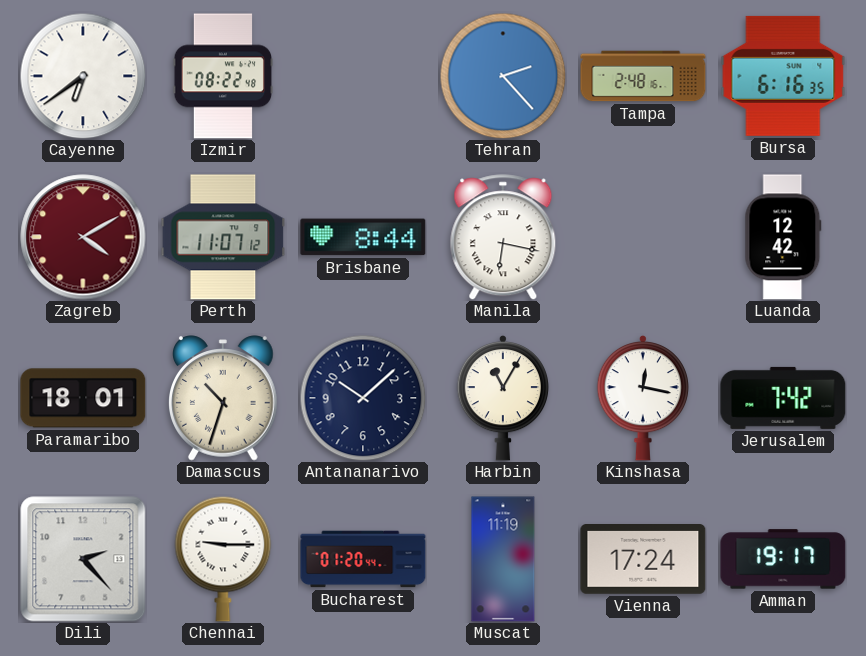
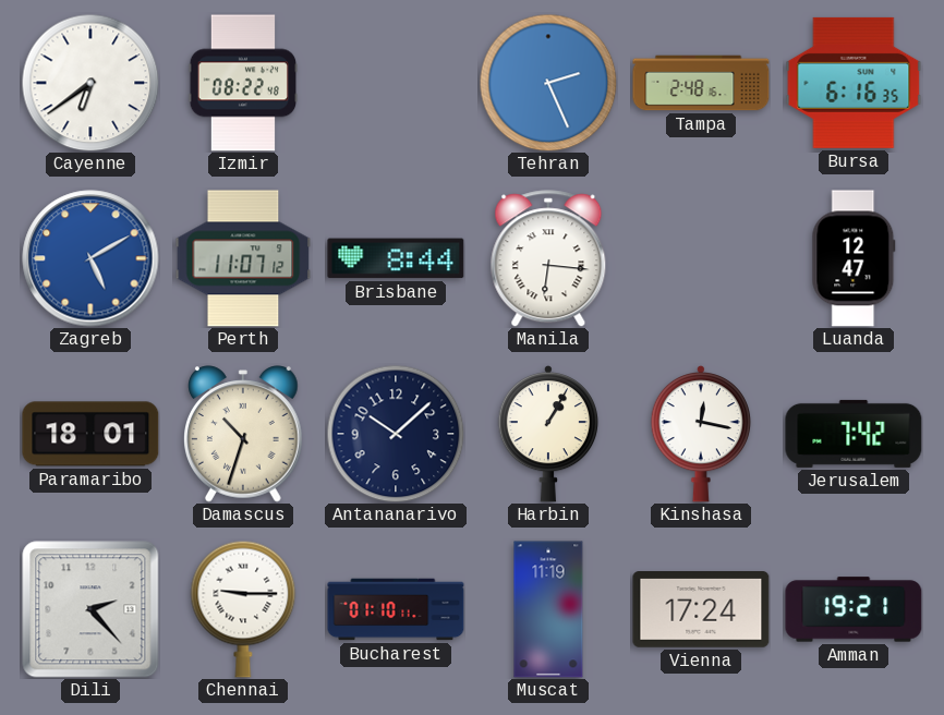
Tehran: 2:23 -> 2:26
Zagreb: 4:10 -> 5:10
Zagreb dial: burgundy -> blue
Manila: 6:17 -> 6:16
Luanda: 12:42 -> 12:47
Harbin: 11:05 -> 1:05
Bucharest: 01:20 -> 01:10
Amman: 19:17 -> 19:21
